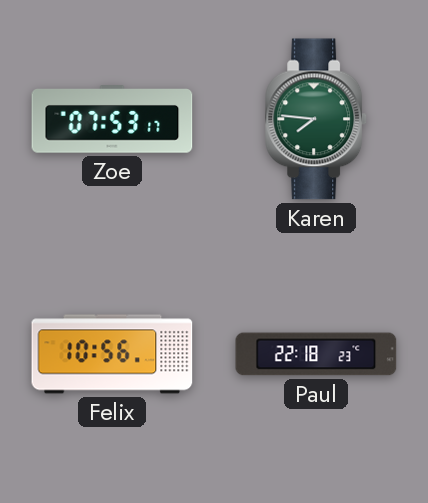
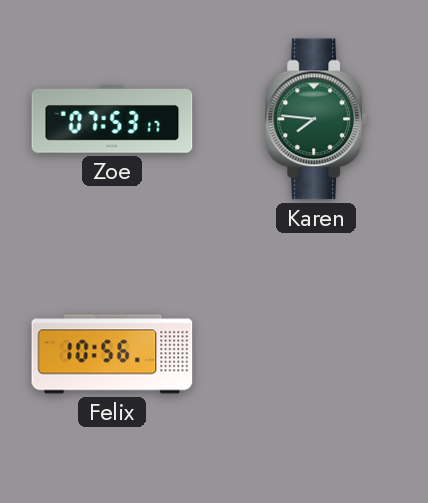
Paul: 22:18 -> none
